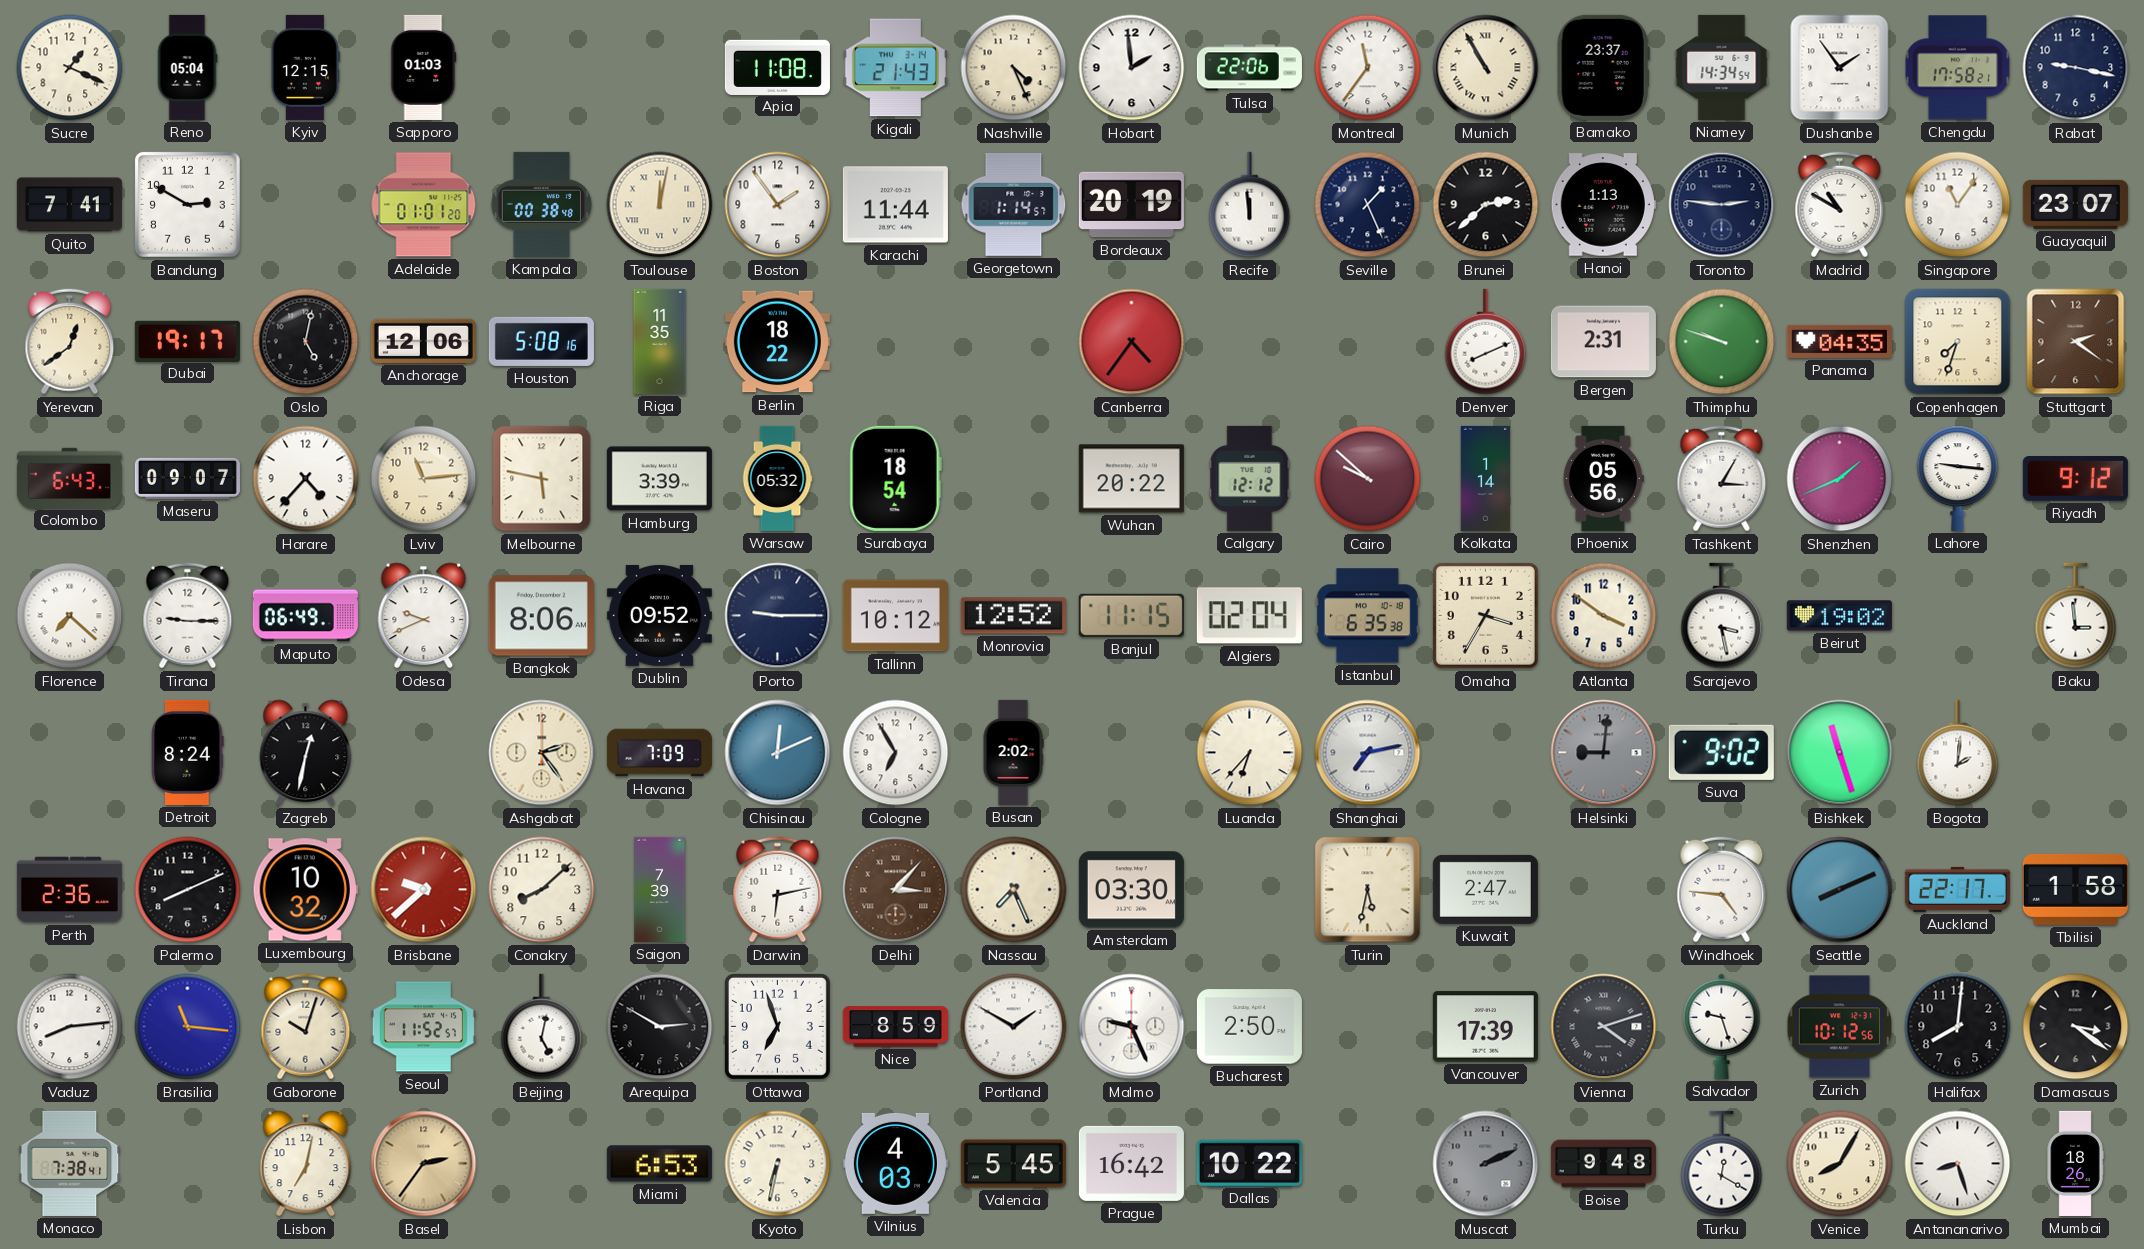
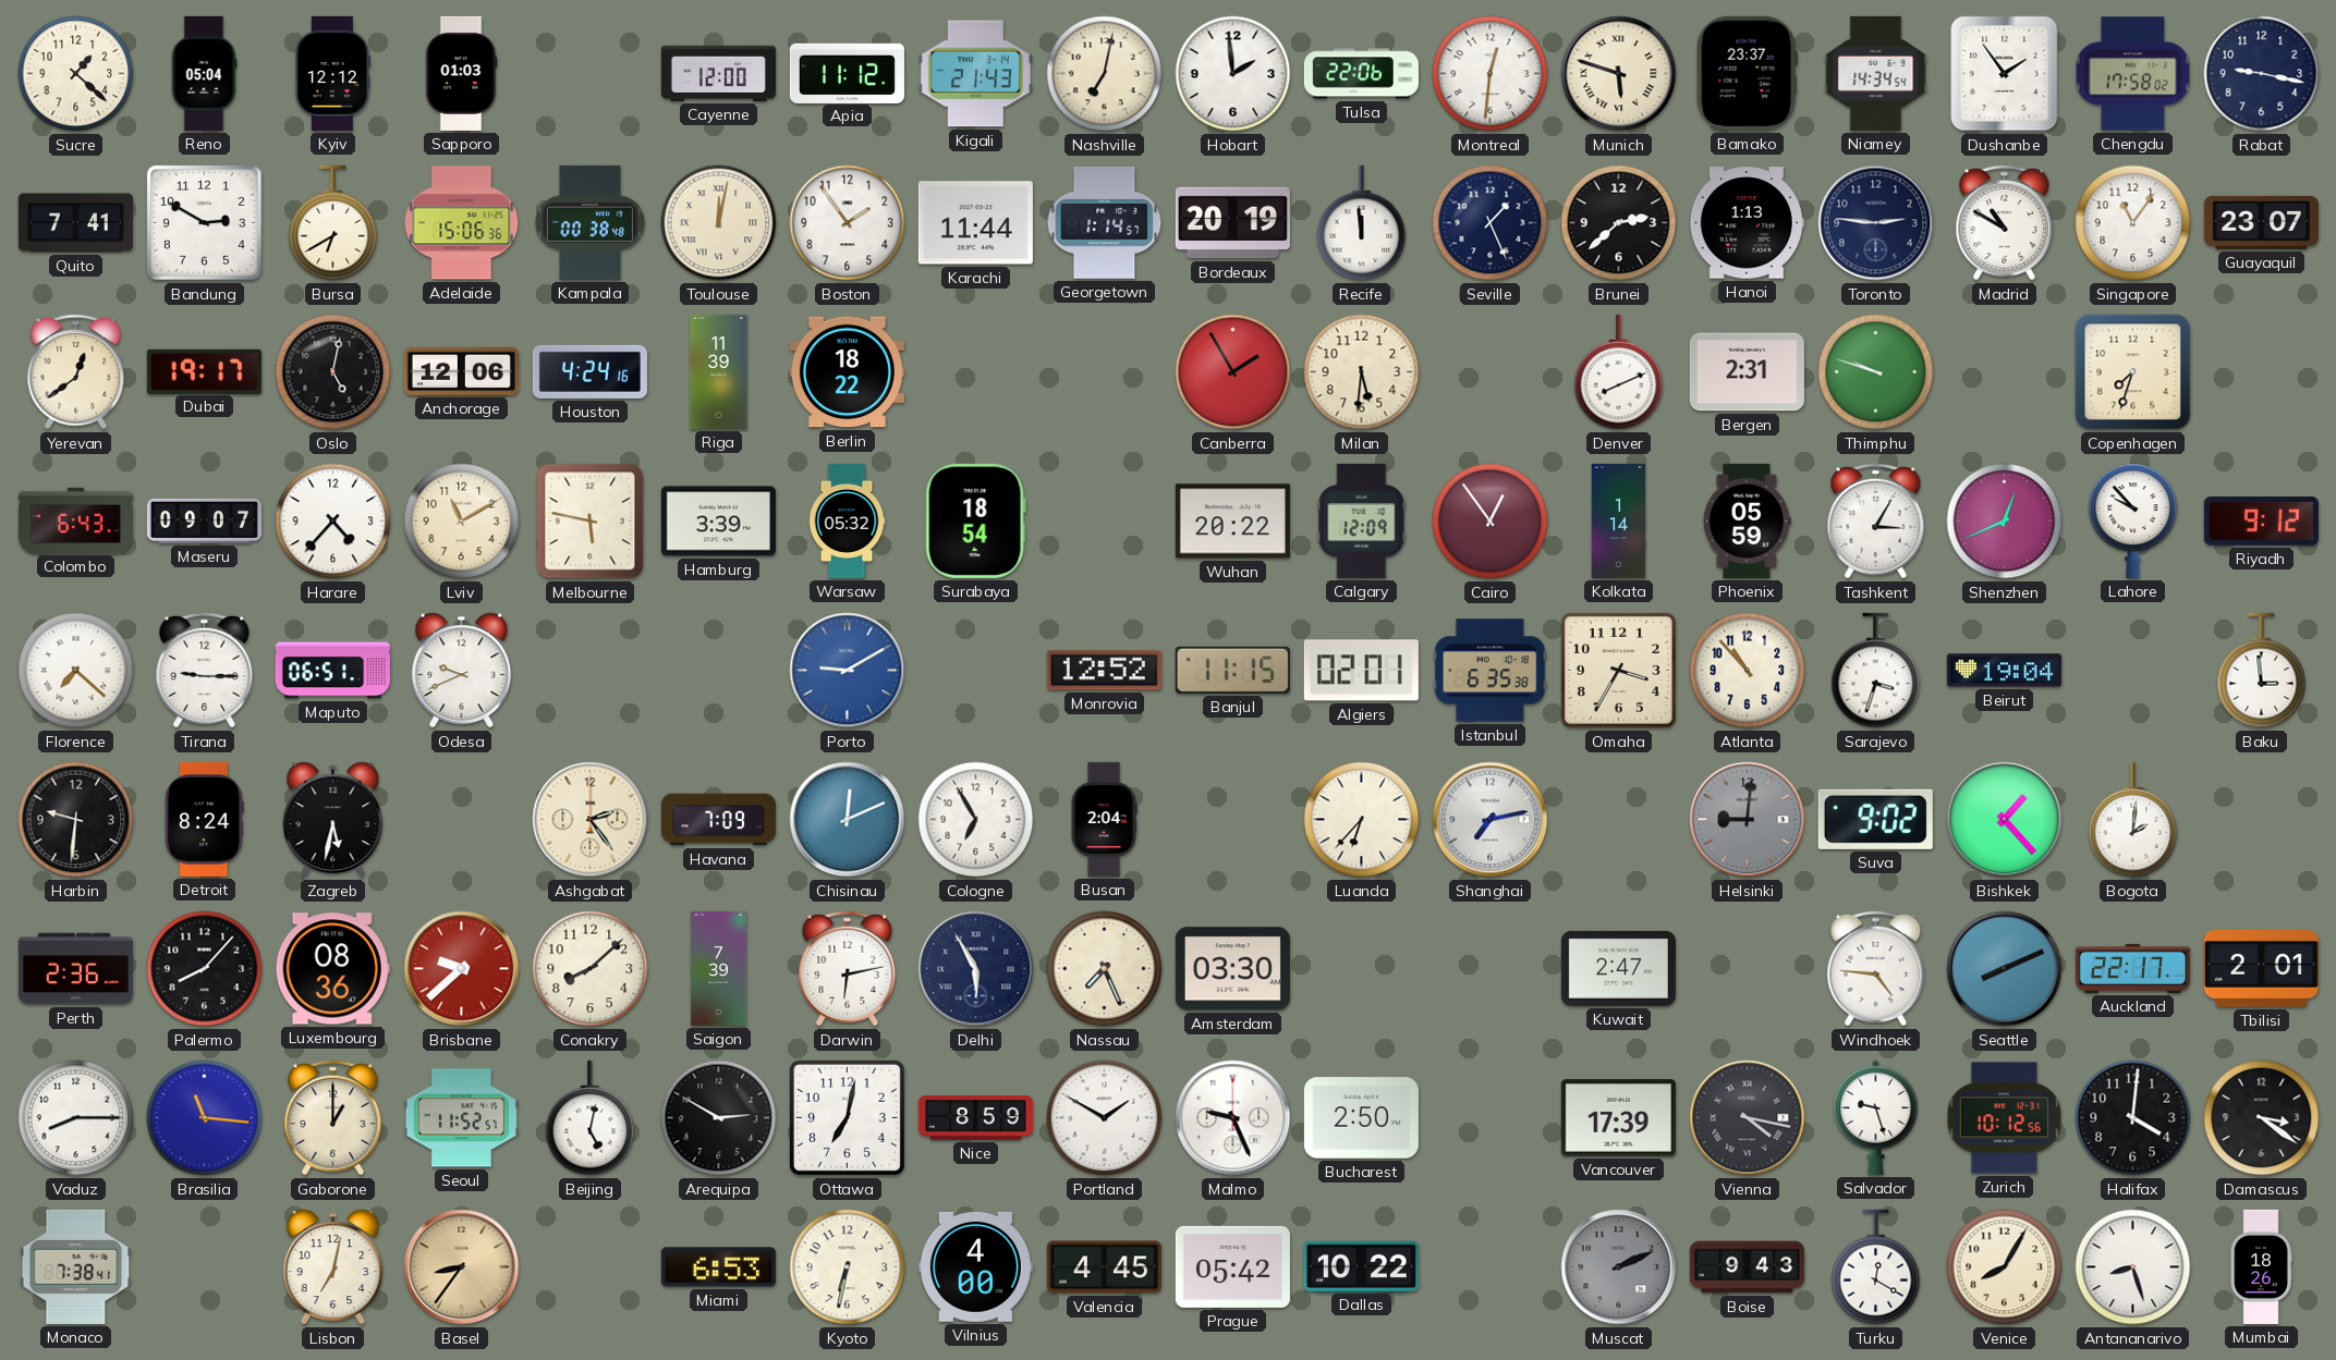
Sucre: 1:19 -> 1:22
Kyiv: 12:15 -> 12:12
Cayenne: none -> 12:00
Apia: 11:08 -> 11:12
Nashville: 4:26 -> 7:02
Montreal: 11:36 -> 12:31
Munich: 10:55 -> 5:48
Chengdu: 17:58:21 -> 17:58:02
Bursa: none -> 6:40
Adelaide: 01:01 -> 15:06
Houston: 5:08 -> 4:24
Riga: 11:35 -> 11:39
Canberra: 4:36 -> 1:55
Milan: none -> 5:31
Panama: 04:35 -> none
Stuttgart: 2:21 -> none
Lviv: 11:14 -> 11:10
Calgary: 12:12 -> 12:09
Cairo: 9:52 -> 12:54
Phoenix: 05:56 -> 05:59
Shenzhen: 1:41 -> 12:41
Lahore: 9:16 -> 9:53
Maputo: 06:49 -> 06:51
Bangkok: 8:06 -> none
Dublin: 09:52 -> none
Porto: 9:15 -> 9:10
Porto dial: navy -> blue
Tallinn: 10:12 -> none
Algiers: 02:04 -> 02:01
Atlanta: 3:51 -> 10:53
Sarajevo: 3:28 -> 3:33
Beirut: 19:02 -> 19:04
Harbin: none -> 9:31
Zagreb: 12:32 -> 5:32
Busan: 2:02 -> 2:04
Bishkek: 11:27 -> 1:23
Palermo: 8:11 -> 8:07
Luxembourg: 10:32 -> 08:36
Delhi: 3:07 -> 5:55
Delhi dial: brown -> navy
Turin: 5:32 -> none
Tbilisi: 1:58 -> 2:01
Vaduz: 8:14 -> 8:15
Gaborone: 10:03 -> 1:00
Ottawa: 6:57 -> 7:02
Vienna: 4:12 -> 4:17
Halifax: 8:01 -> 4:01
Basel: 2:36 -> 8:36
Vilnius: 4:03 -> 4:00
Valencia: 5:45 -> 4:45
Prague: 16:42 -> 05:42
Boise: 9:48 -> 9:43
